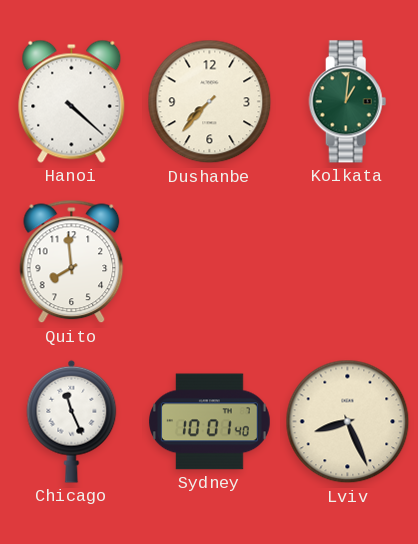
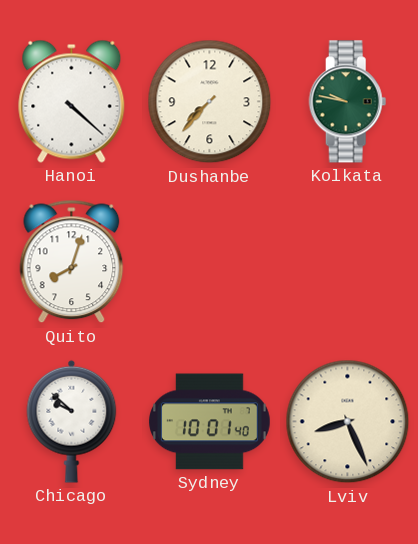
Kolkata: 1:01 -> 9:47
Quito: 7:59 -> 8:03
Chicago: 11:26 -> 9:52
